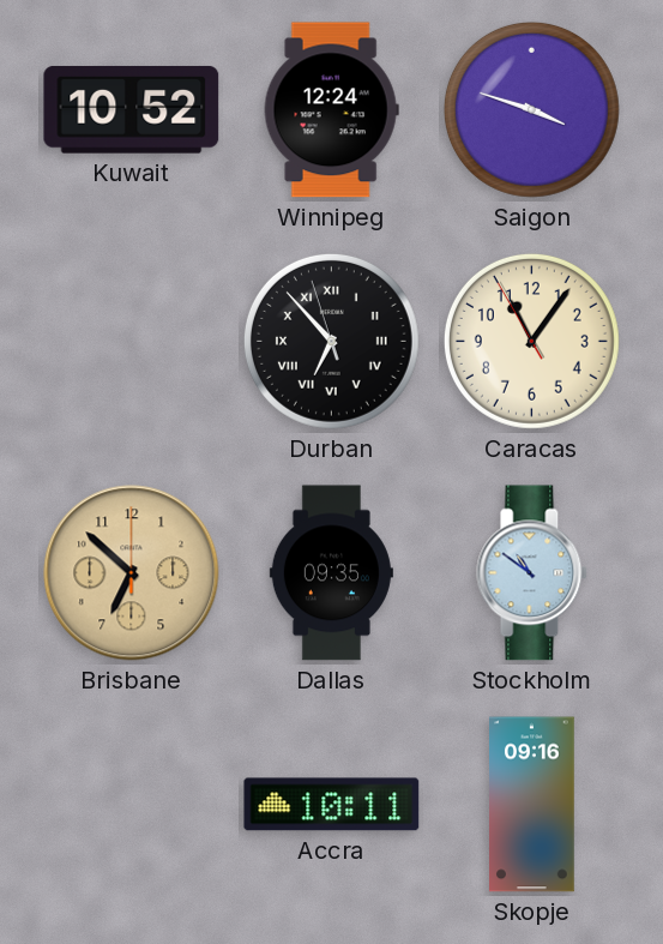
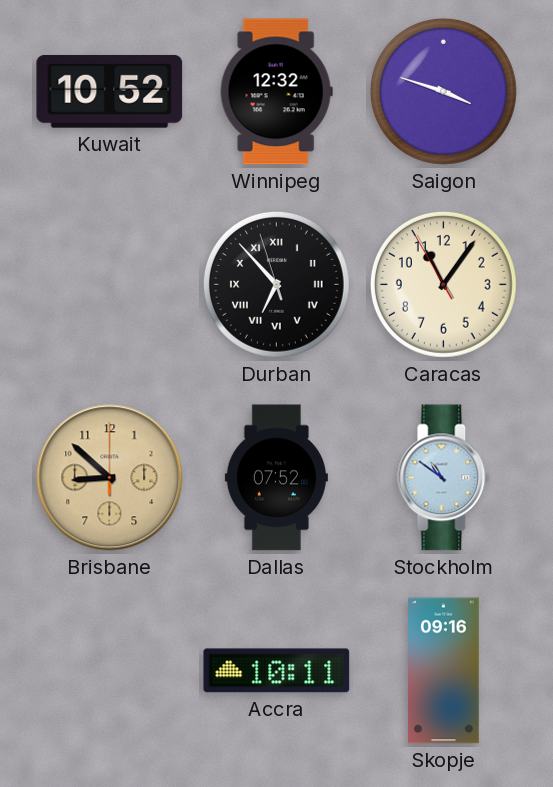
Winnipeg: 12:24 -> 12:32
Brisbane: 6:52 -> 8:52
Dallas: 09:35 -> 07:52
